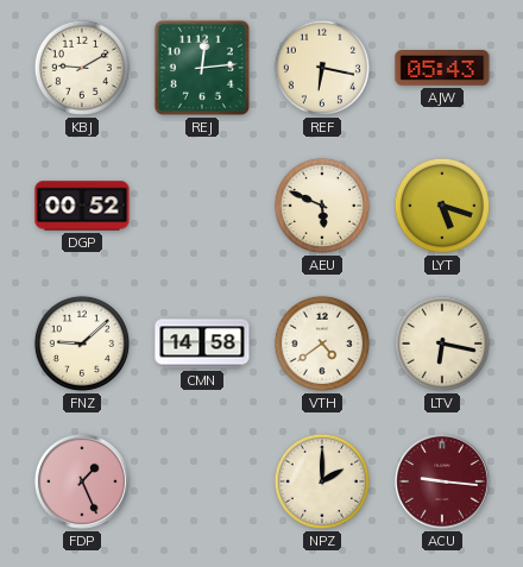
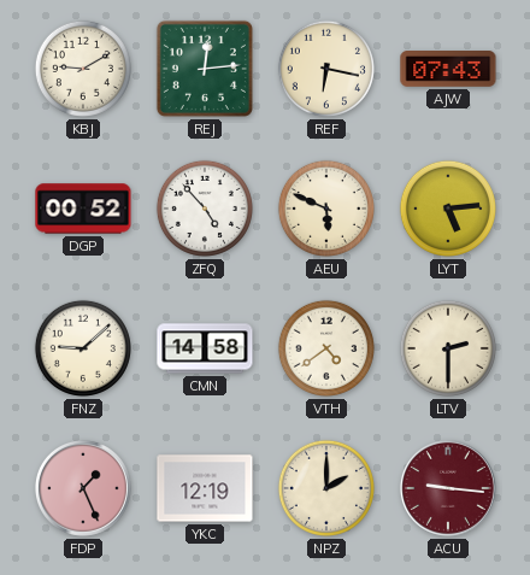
AJW: 05:43 -> 07:43
ZFQ: none -> 4:53
LYT: 5:18 -> 5:14
LTV: 6:17 -> 2:30
YKC: none -> 12:19
